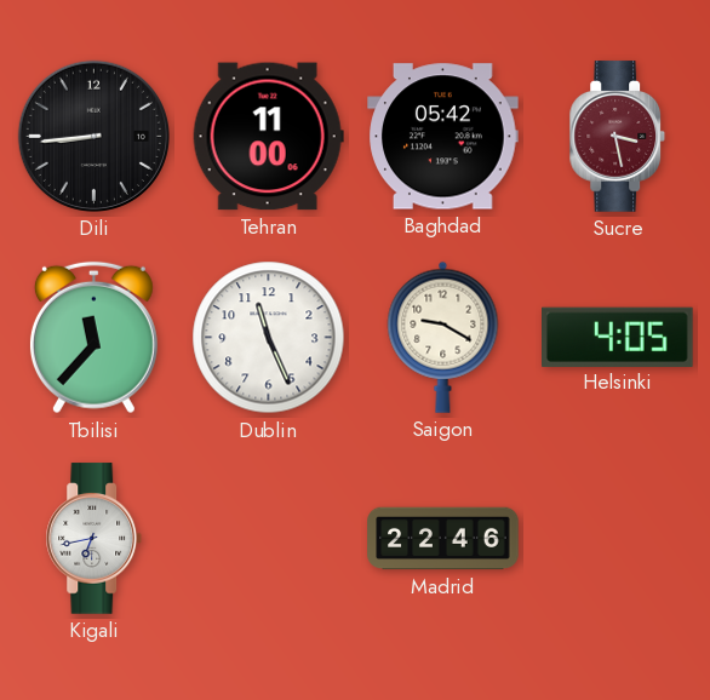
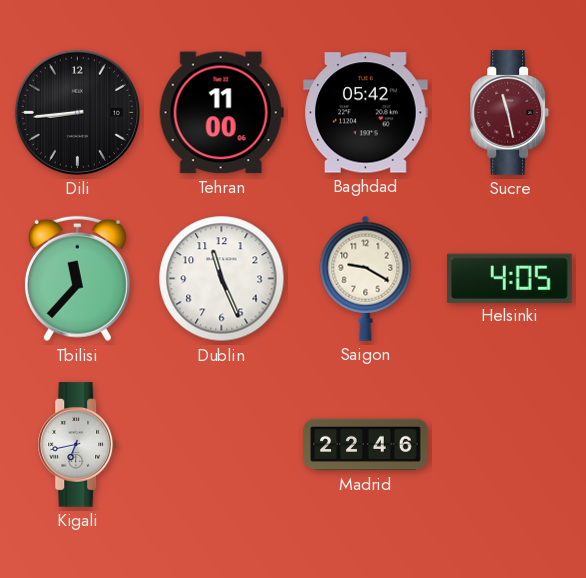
Sucre: 3:28 -> 11:28
